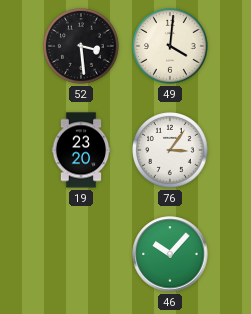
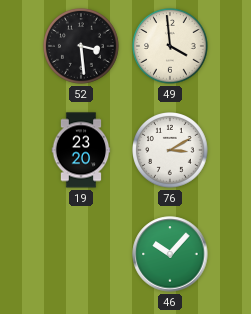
49: 4:01 -> 3:59
76: 3:06 -> 3:10
